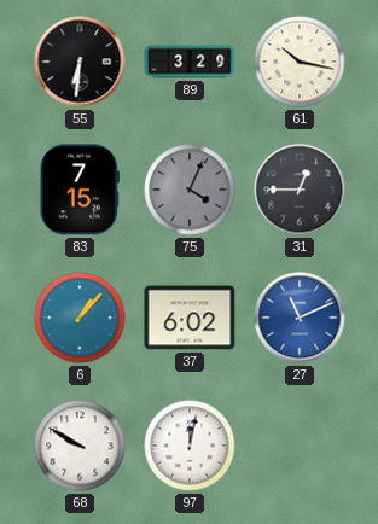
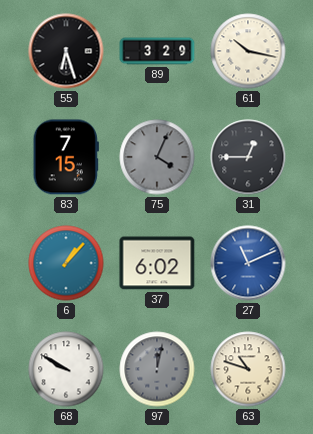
55: 6:31 -> 6:27
97 dial: white -> grey
63: none -> 10:48
